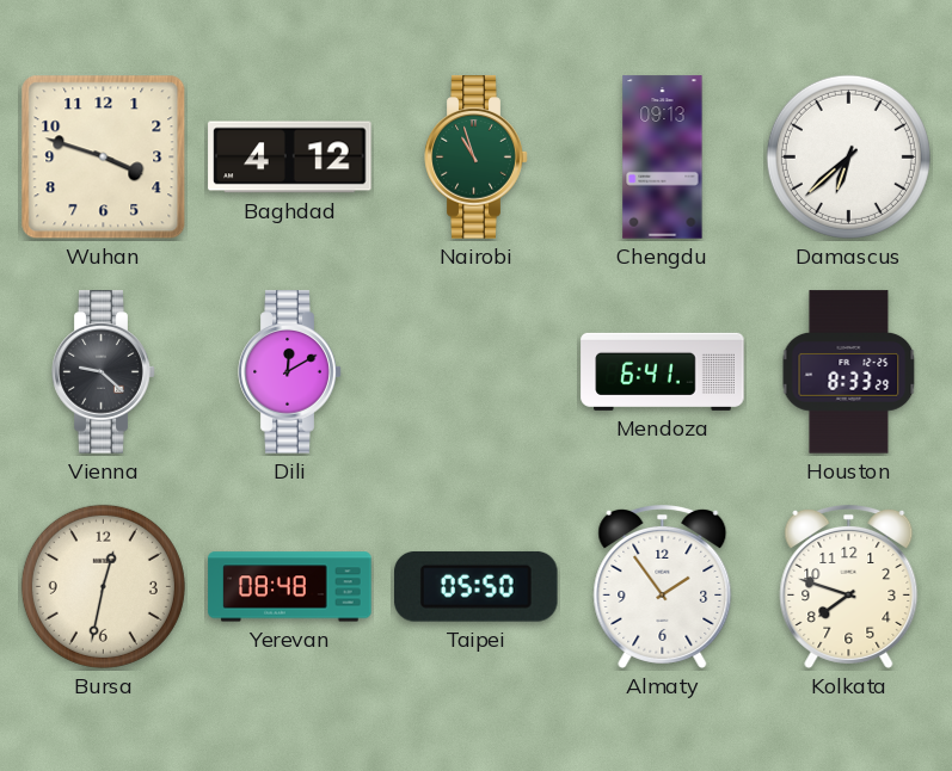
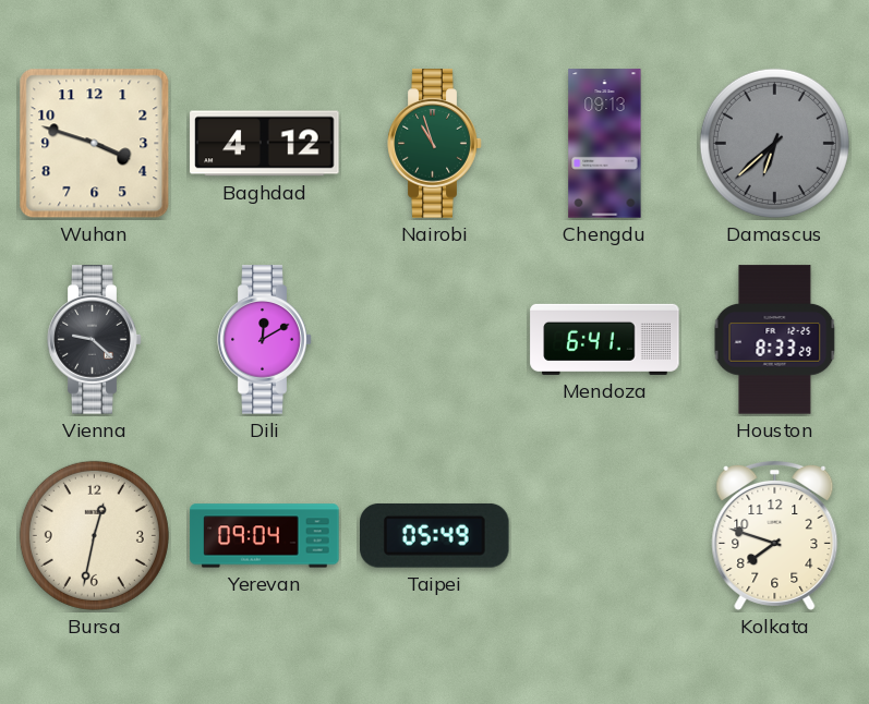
Damascus dial: white -> grey
Yerevan: 08:48 -> 09:04
Taipei: 05:50 -> 05:49
Almaty: 1:54 -> none
